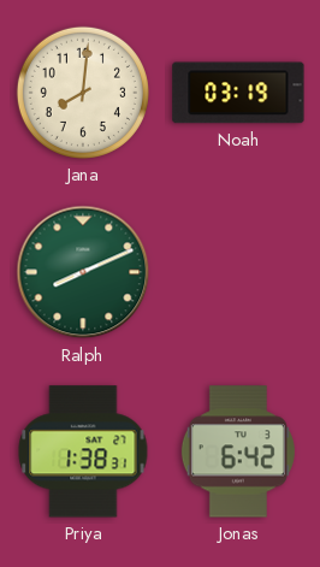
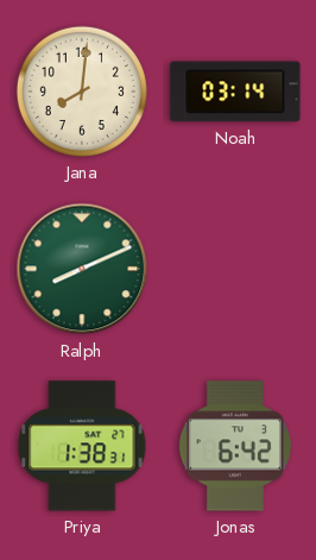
Noah: 03:19 -> 03:14
